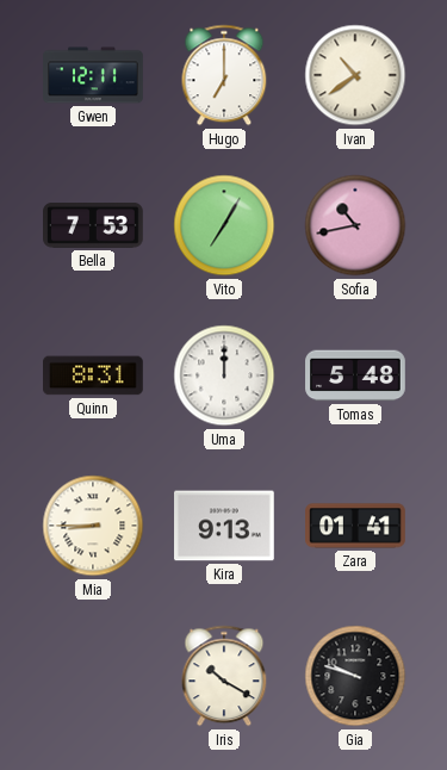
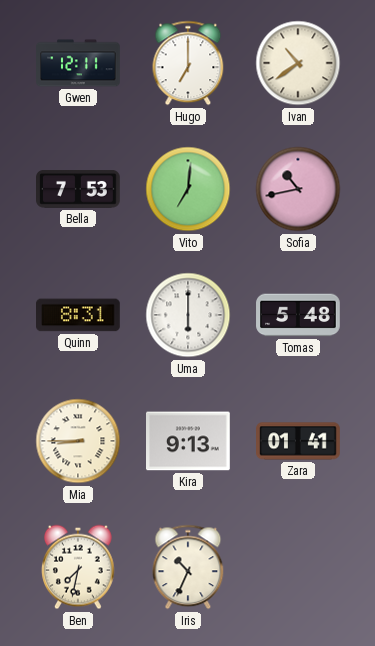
Vito: 7:05 -> 7:01
Uma: 12:00 -> 6:00
Ben: none -> 7:32
Iris: 10:20 -> 10:34
Gia: 9:48 -> none
